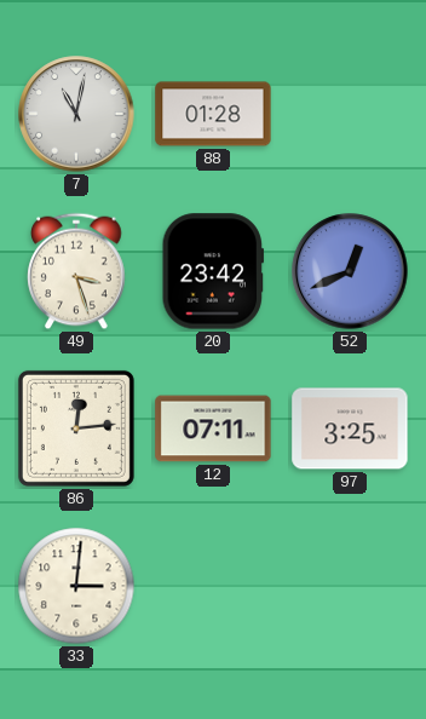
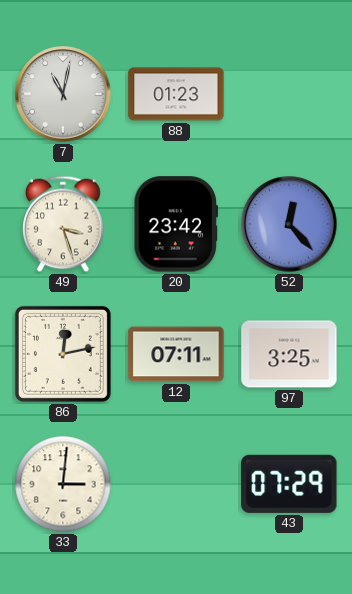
88: 01:28 -> 01:23
52: 12:41 -> 12:23
86: 12:14 -> 12:13
43: none -> 07:29
